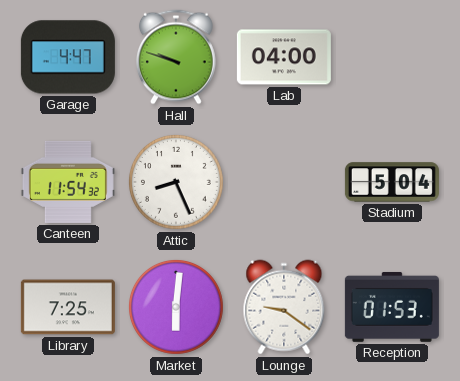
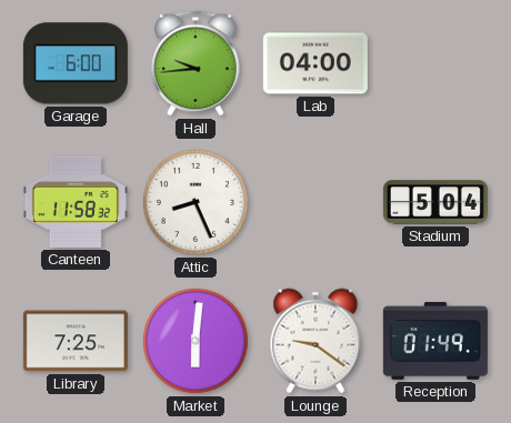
Garage: 4:47 -> 6:00
Hall: 9:48 -> 9:44
Canteen: 11:54 -> 11:58
Reception: 01:53 -> 01:49
